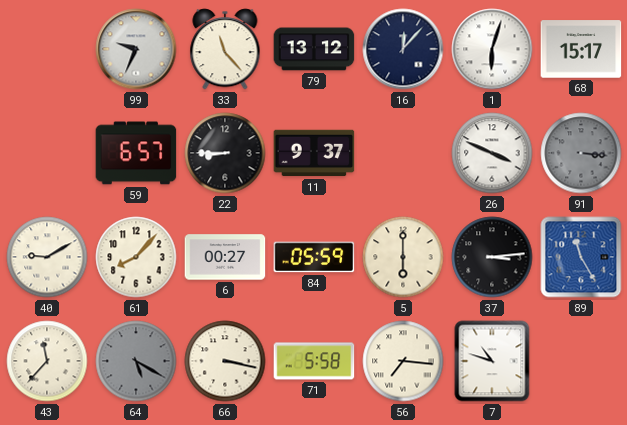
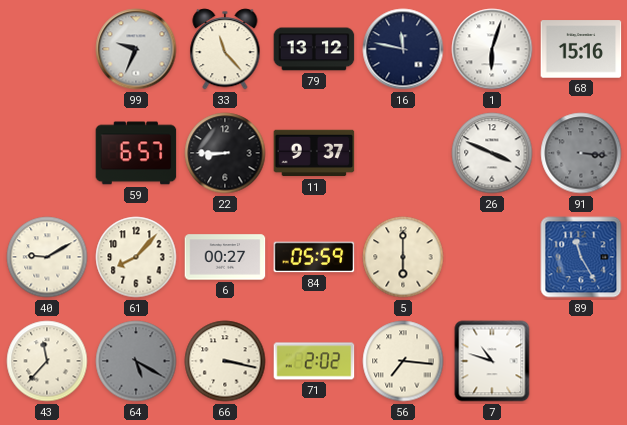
16: 12:07 -> 11:47
68: 15:17 -> 15:16
37: 3:14 -> none
71: 5:58 -> 2:02
